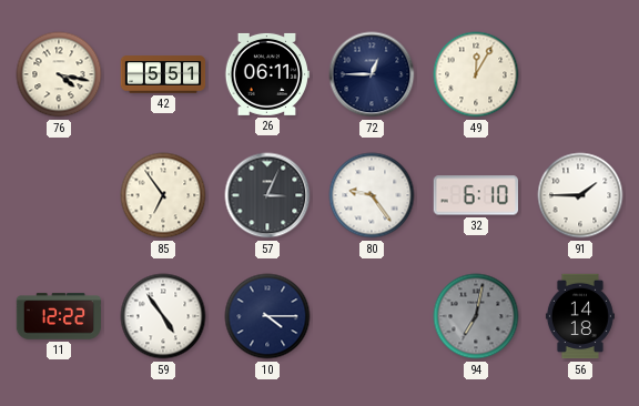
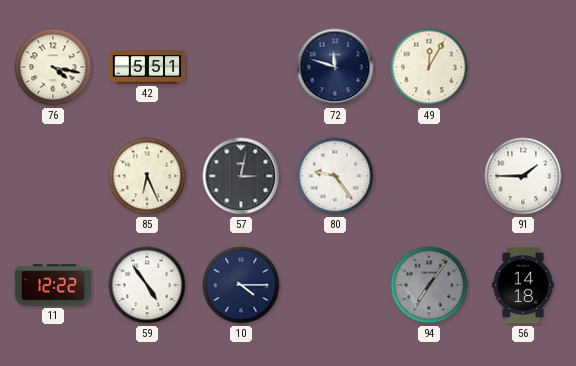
26: 06:11 -> none
72: 12:45 -> 11:48
85: 6:54 -> 6:26
57: 3:04 -> 3:02
32: 6:10 -> none
94: 7:02 -> 7:06
